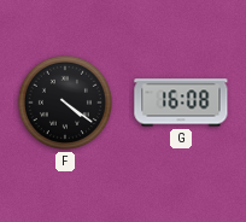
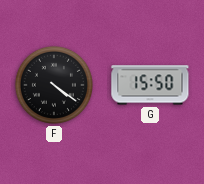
G: 16:08 -> 15:50
